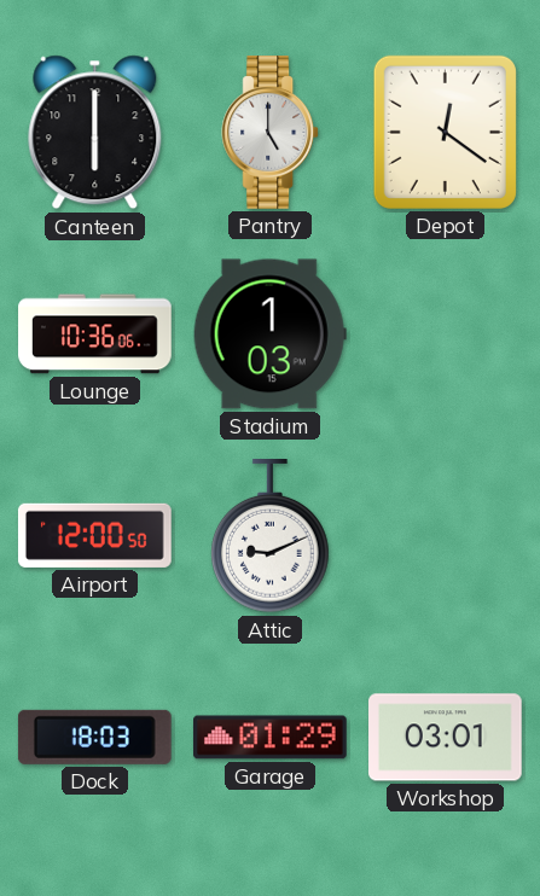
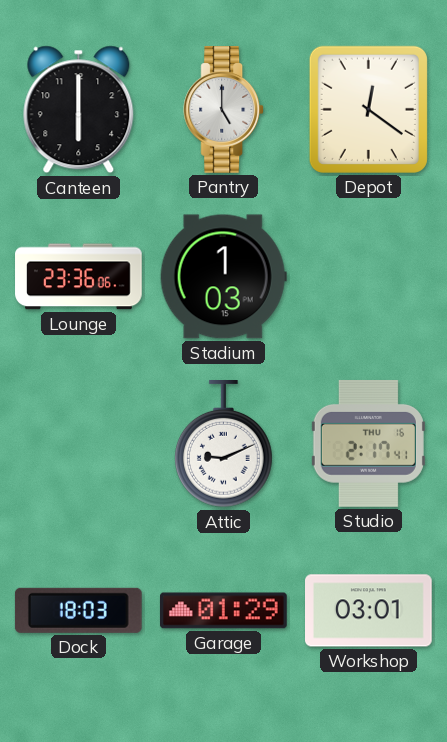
Lounge: 10:36 -> 23:36
Airport: 12:00 -> none
Studio: none -> 2:17
